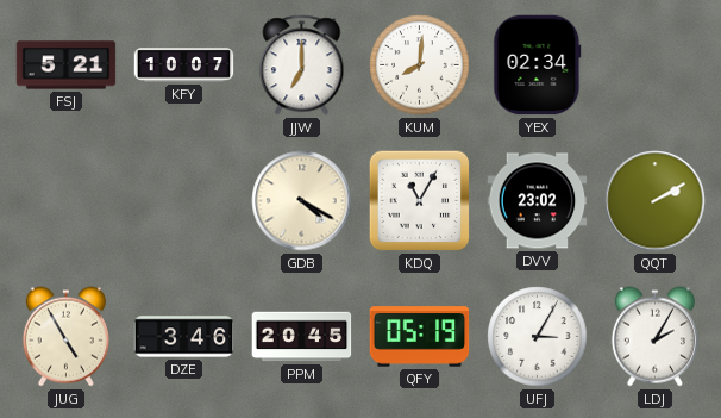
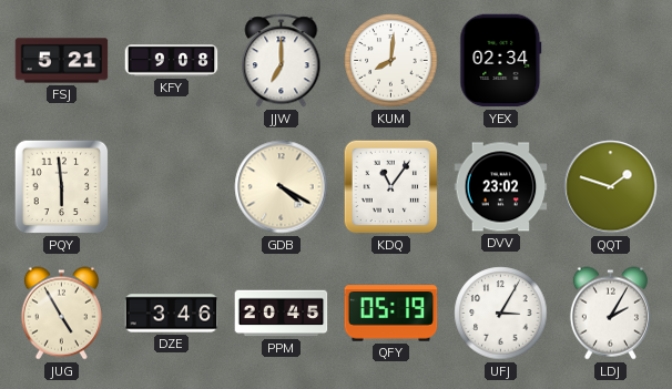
KFY: 10:07 -> 9:08
PQY: none -> 5:59
KDQ: 11:05 -> 11:06
QQT: 2:10 -> 1:48
